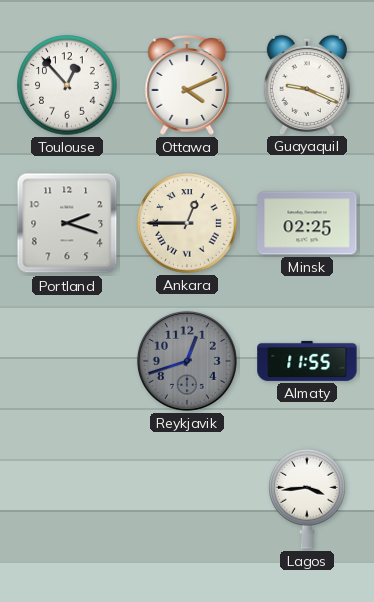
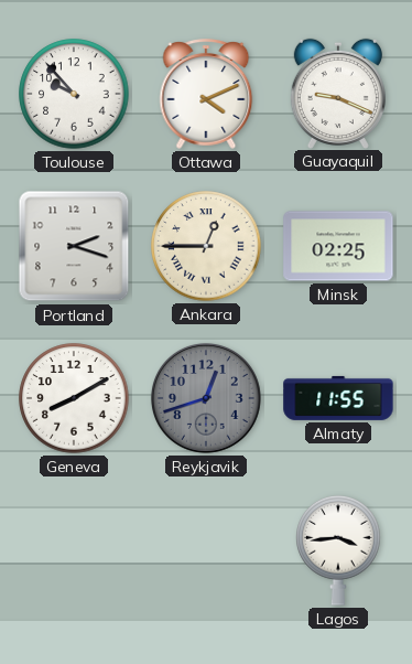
Toulouse: 12:53 -> 9:53
Geneva: none -> 8:10
